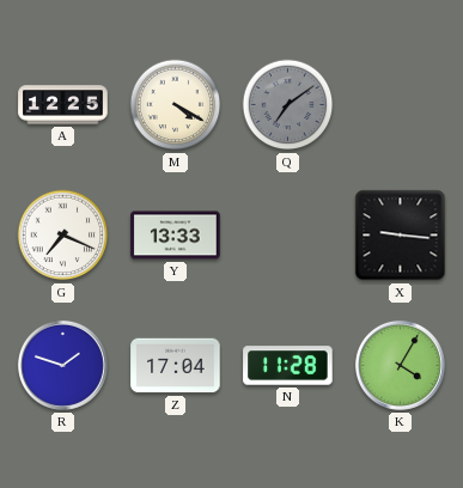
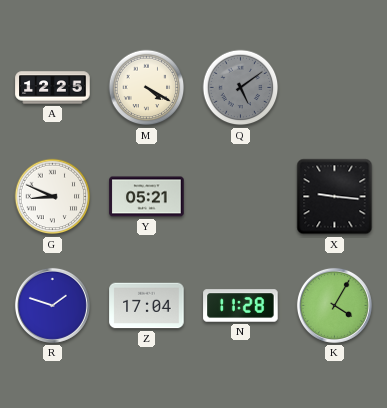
Q: 7:09 -> 5:09
G: 7:19 -> 8:49
Y: 13:33 -> 05:21
